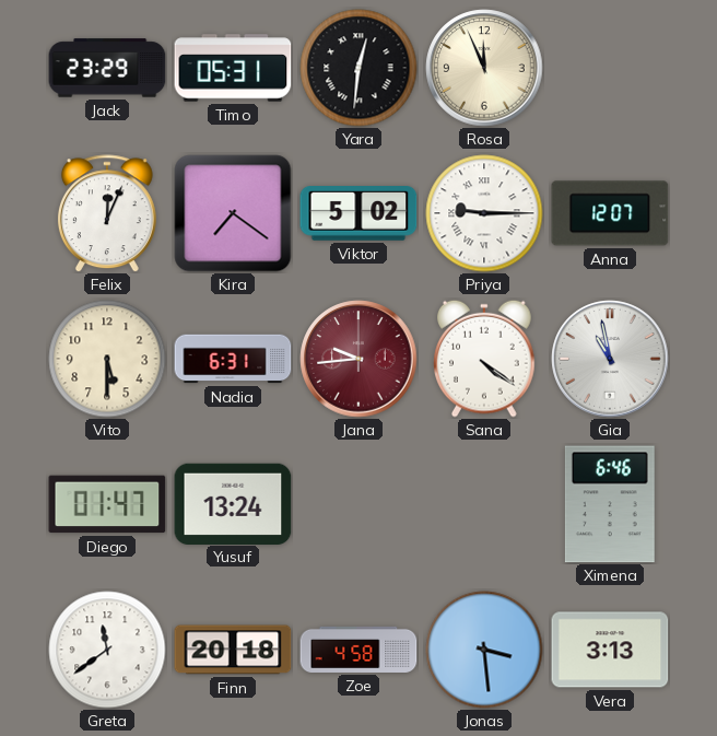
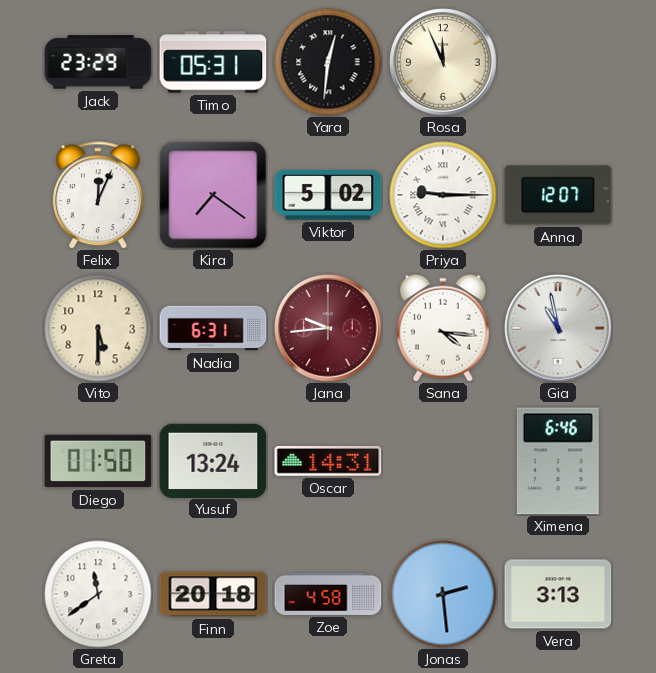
Sana: 4:21 -> 4:16
Diego: 01:47 -> 01:50
Oscar: none -> 14:31
Jonas: 3:29 -> 2:29
